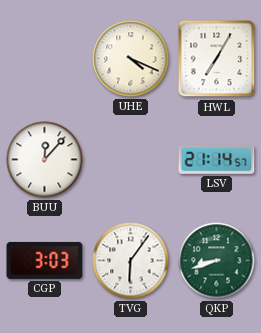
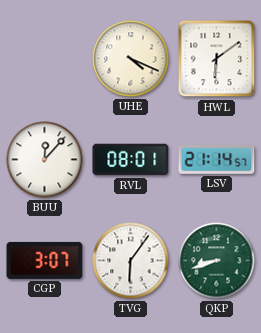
HWL: 7:05 -> 6:09
RVL: none -> 08:01
CGP: 3:03 -> 3:07
